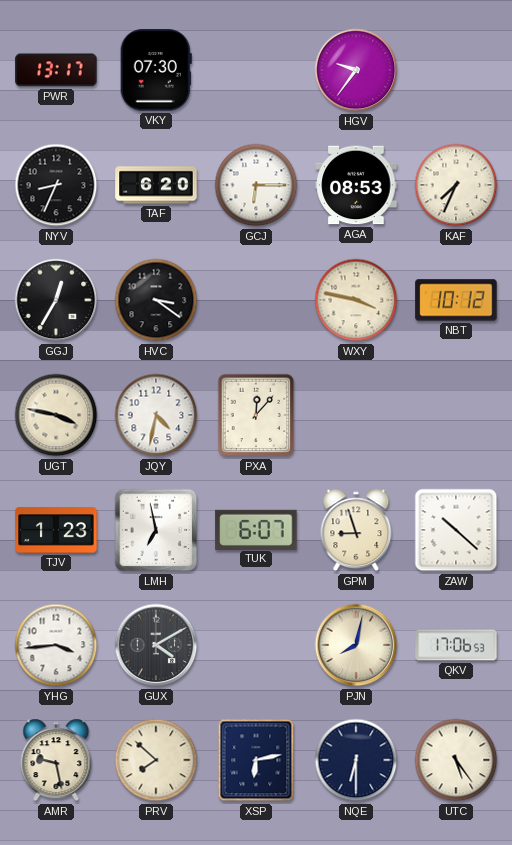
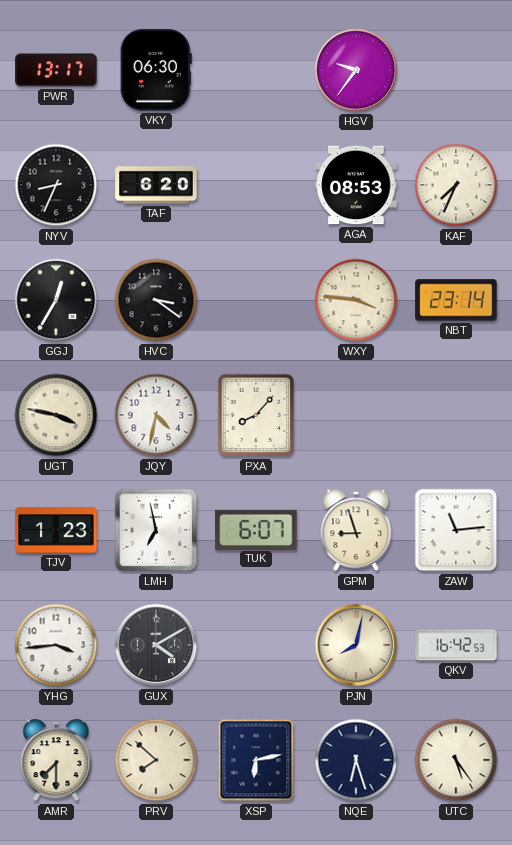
VKY: 07:30 -> 06:30
GCJ: 6:15 -> none
WXY: 3:47 -> 3:46
NBT: 10:12 -> 23:14
PXA: 12:07 -> 8:07
ZAW: 10:22 -> 11:14
QKV: 17:06 -> 16:42
AMR: 9:28 -> 7:30
NQE: 6:30 -> 6:27
